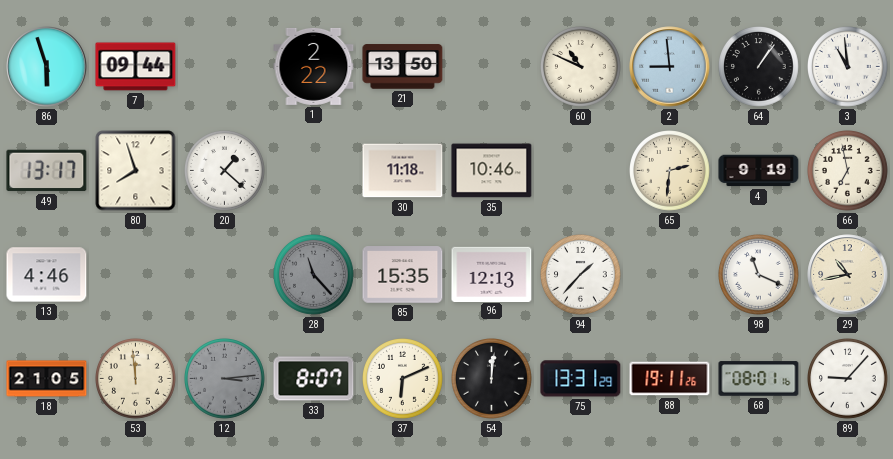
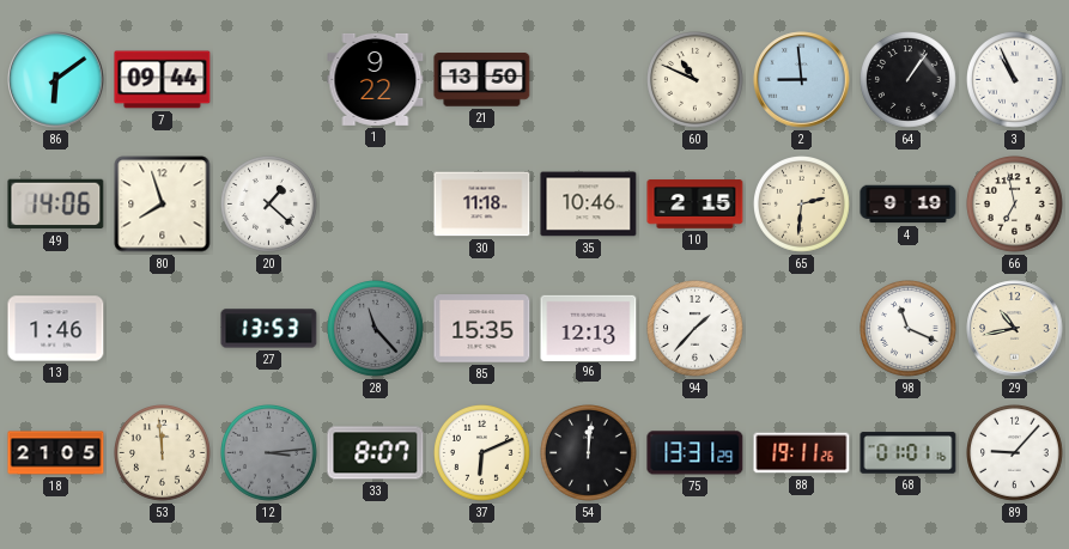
86: 5:57 -> 6:09
1: 2:22 -> 9:22
3: 10:59 -> 10:56
49: 13:17 -> 14:06
10: none -> 2:15
13: 4:46 -> 1:46
27: none -> 13:53
68: 08:01 -> 01:01
